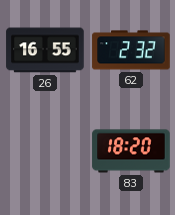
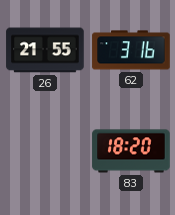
26: 16:55 -> 21:55
62: 2:32 -> 3:16
